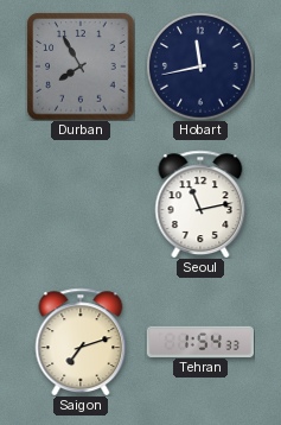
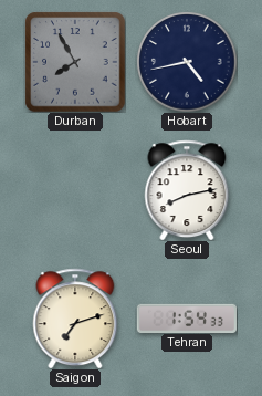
Hobart: 11:43 -> 4:43
Seoul: 11:13 -> 8:13
